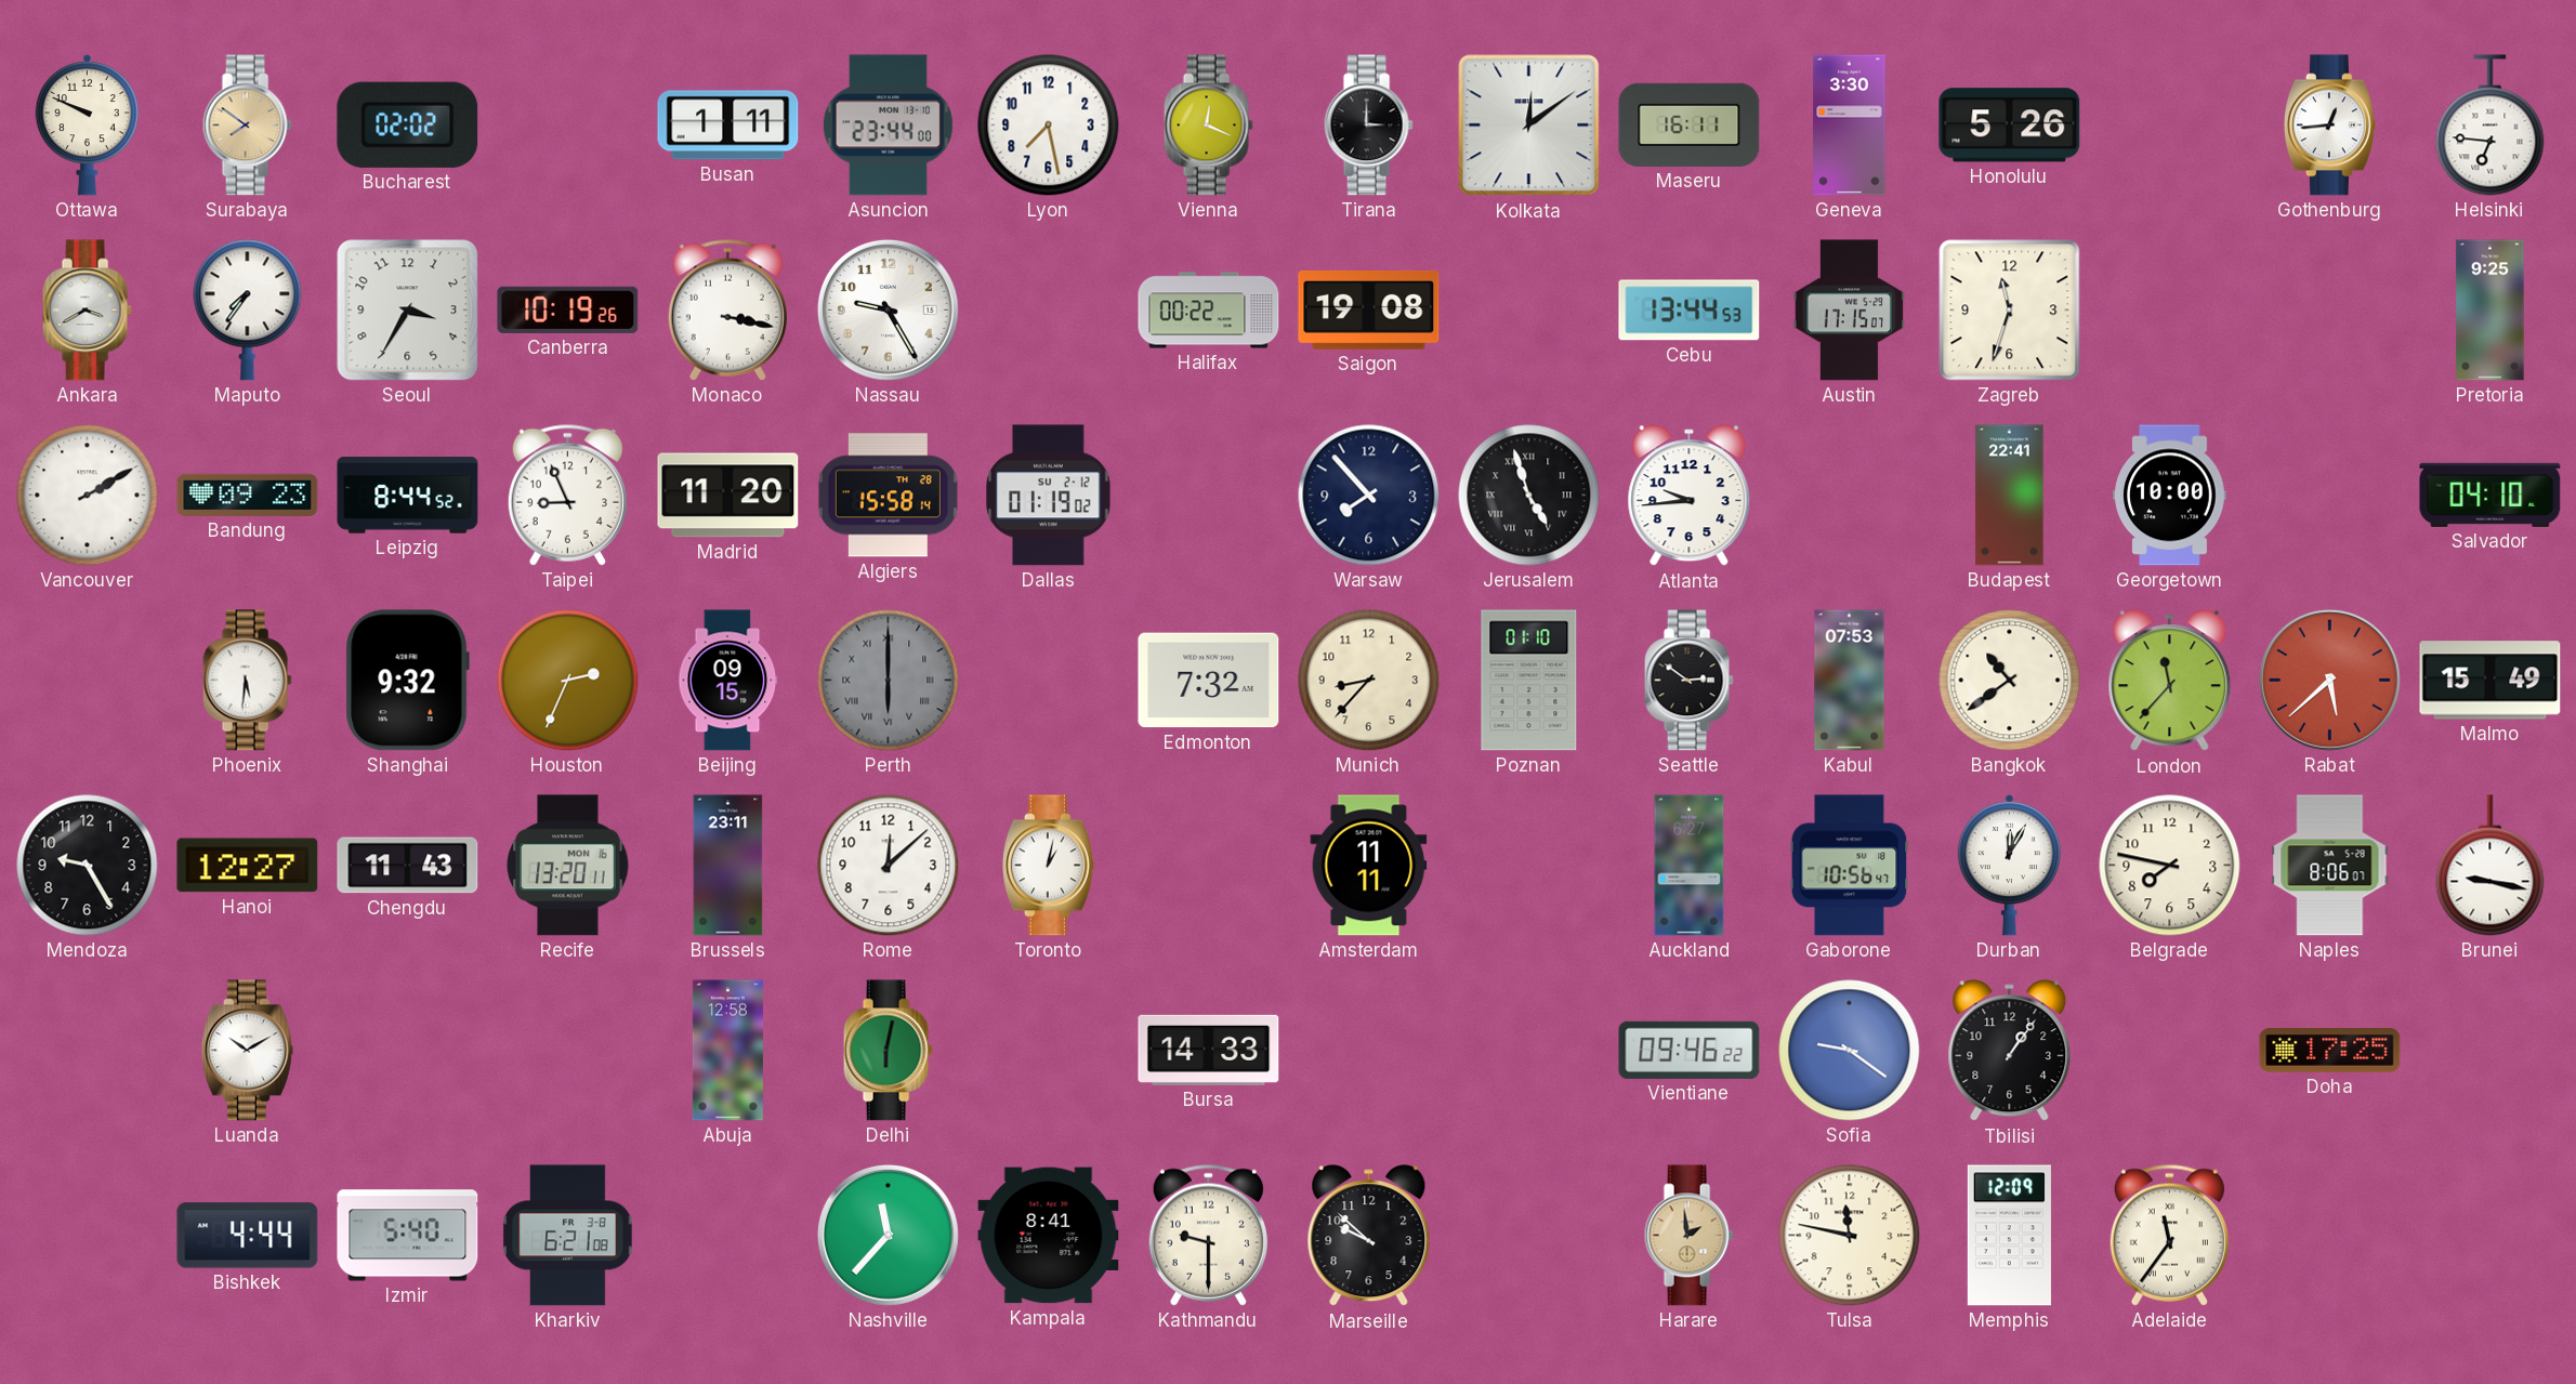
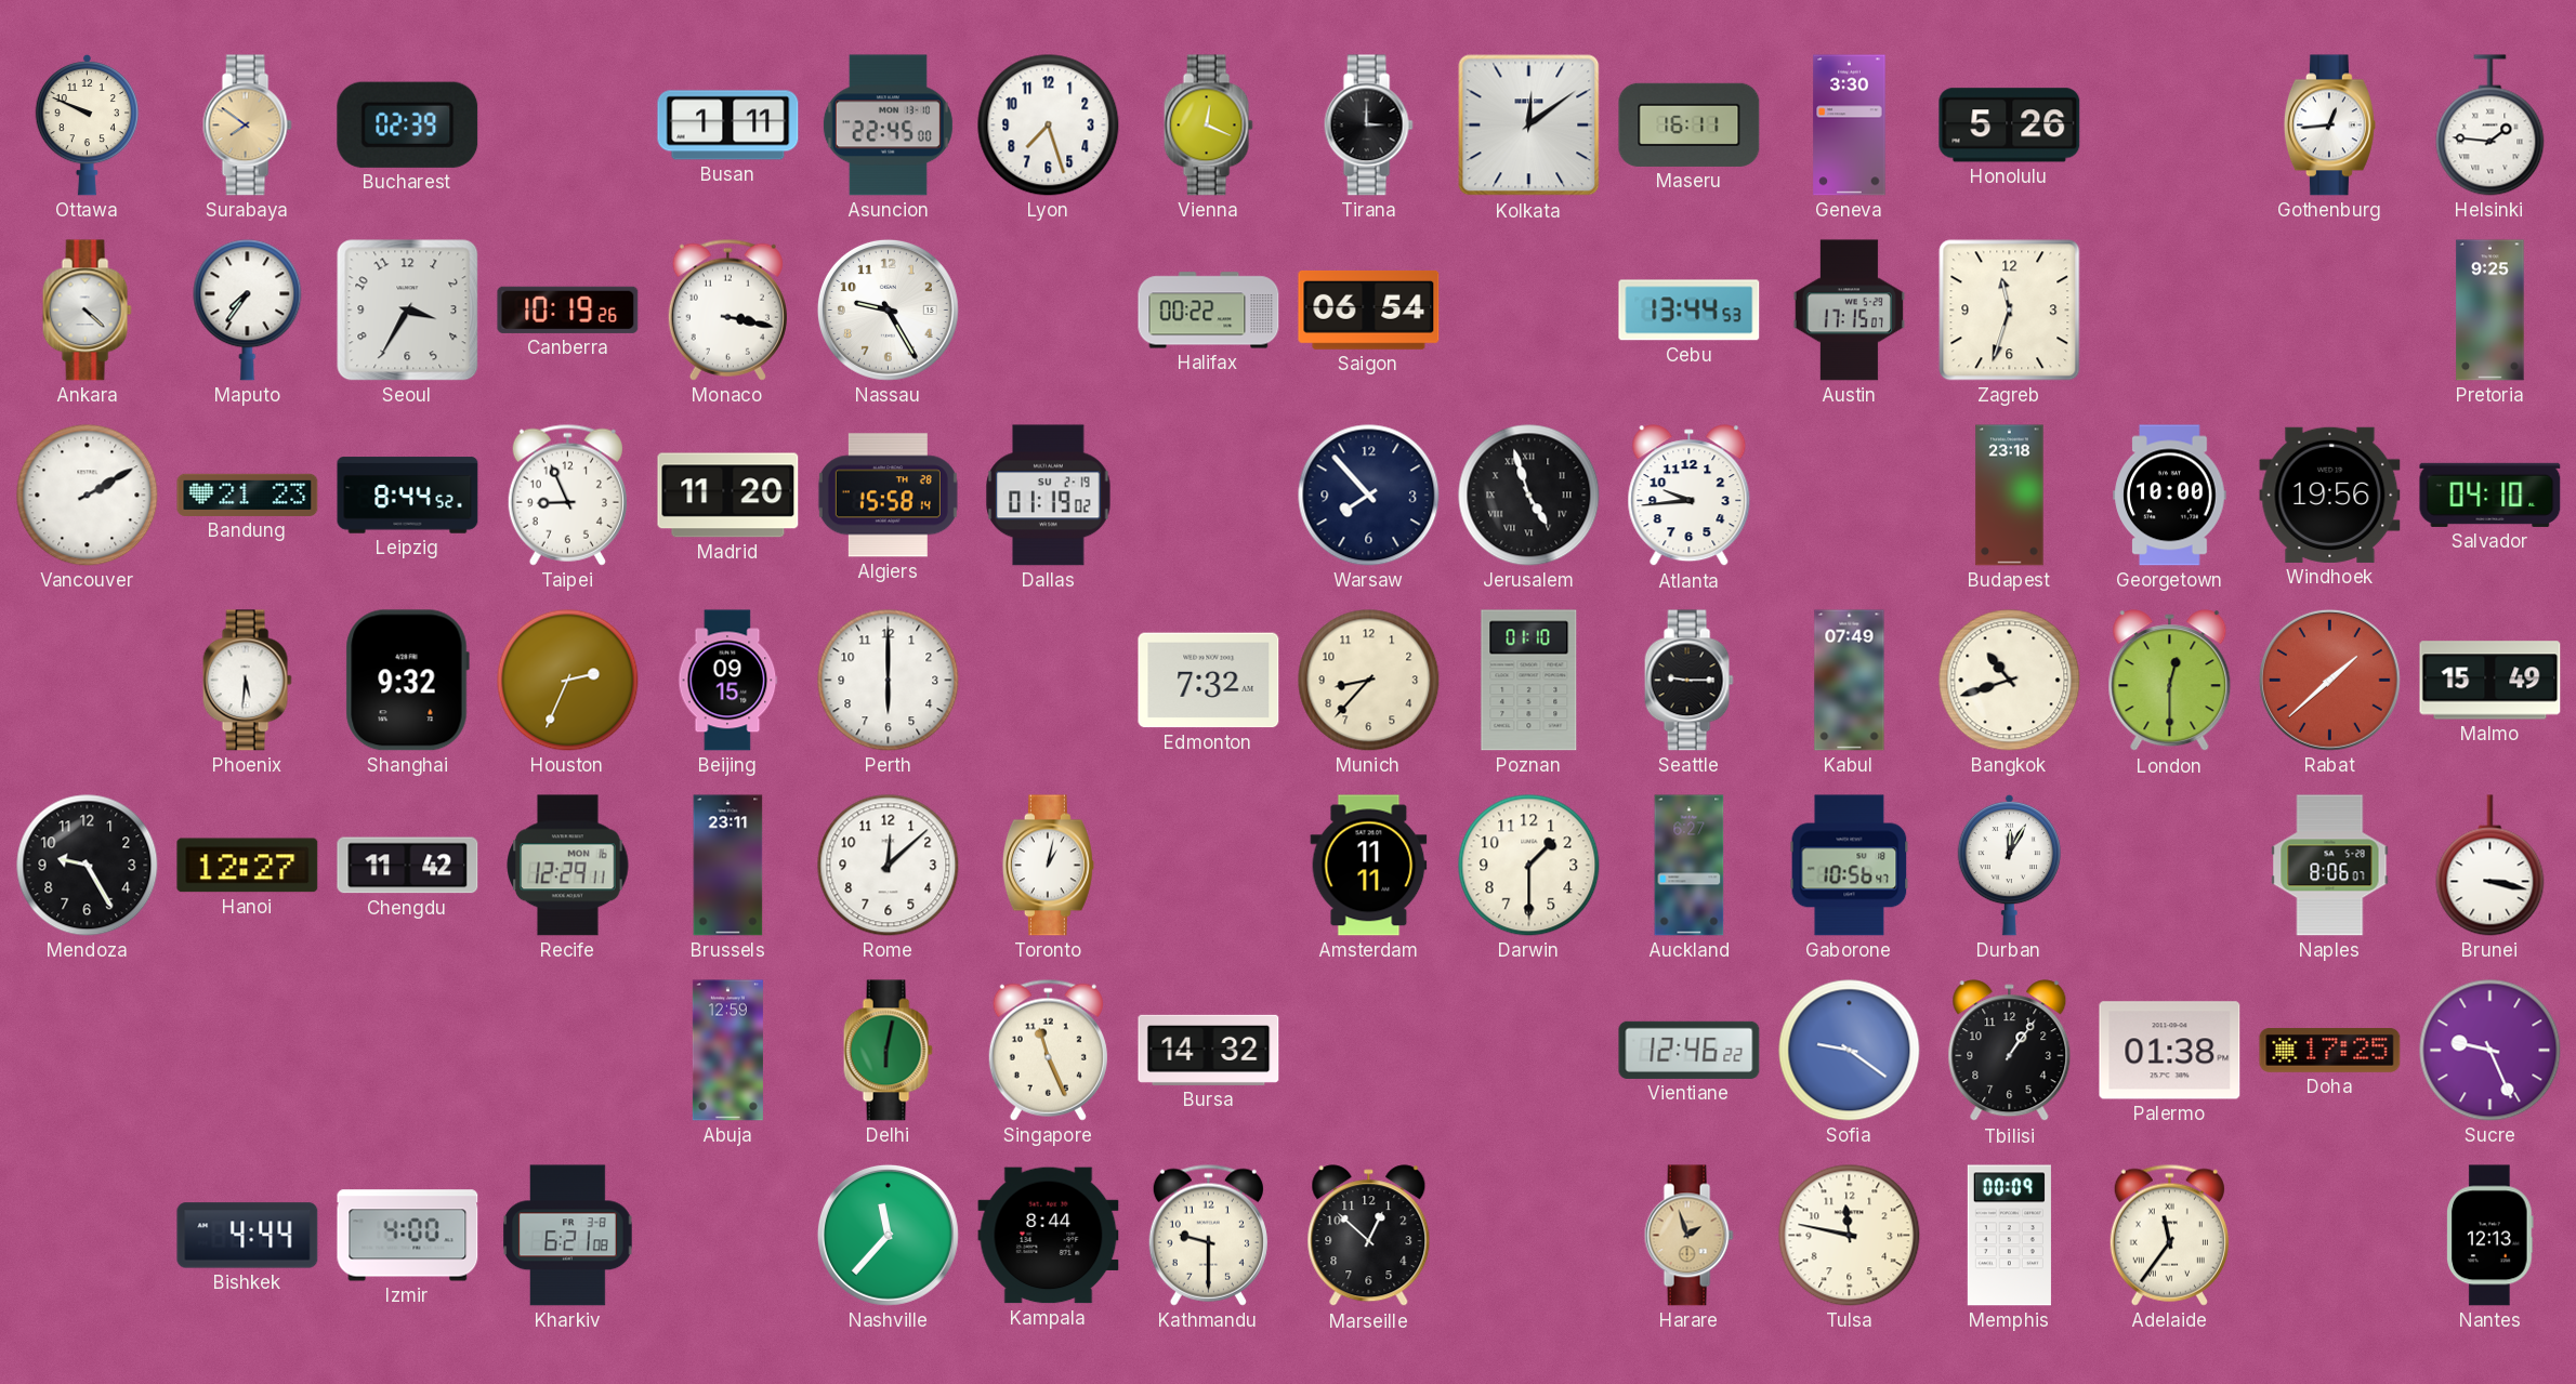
Bucharest: 02:02 -> 02:39
Asuncion: 23:44 -> 22:45
Lyon: 7:28 -> 7:27
Helsinki: 6:46 -> 1:46
Ankara: 3:40 -> 4:22
Saigon: 19:08 -> 06:54
Bandung: 09:23 -> 21:23
Dallas date: SU 2-12 -> SU 2-19
Budapest: 22:41 -> 23:18
Windhoek: none -> 19:56
Perth dial: grey -> white
Perth numerals: Roman -> Arabic
Seattle: 2:51 -> 9:15
Kabul: 07:53 -> 07:49
Bangkok: 10:39 -> 10:42
London: 11:37 -> 12:30
Rabat: 5:38 -> 1:38
Chengdu: 11:43 -> 11:42
Recife: 13:20 -> 12:29
Darwin: none -> 1:30
Belgrade: 7:47 -> none
Brunei: 9:17 -> 3:17
Luanda: 10:10 -> none
Abuja: 12:58 -> 12:59
Singapore: none -> 11:26
Bursa: 14:33 -> 14:32
Vientiane: 09:46 -> 12:46
Palermo: none -> 01:38
Sucre: none -> 9:26
Izmir: 5:40 -> 4:00
Kampala: 8:41 -> 8:44
Marseille: 9:52 -> 12:52
Harare: 1:59 -> 1:57
Memphis: 12:09 -> 00:09
Nantes: none -> 12:13
